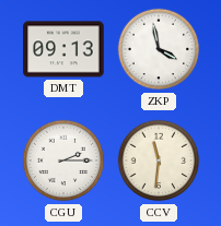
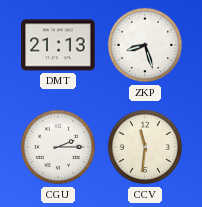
DMT: 09:13 -> 21:13
ZKP: 3:58 -> 8:27
